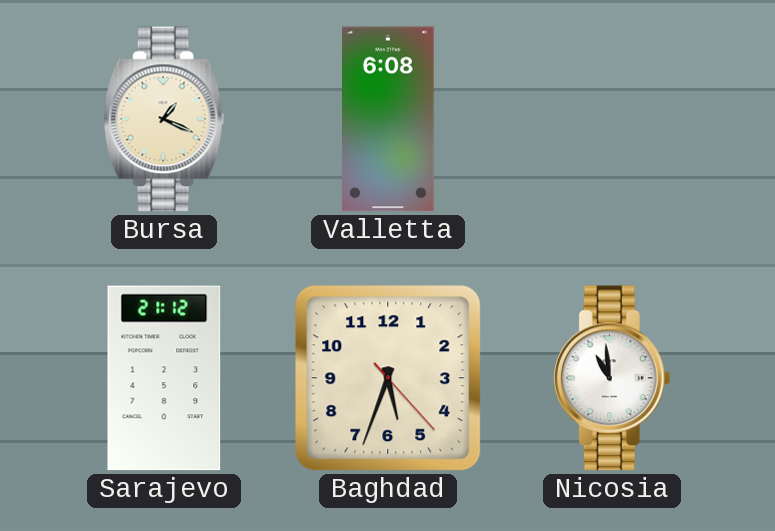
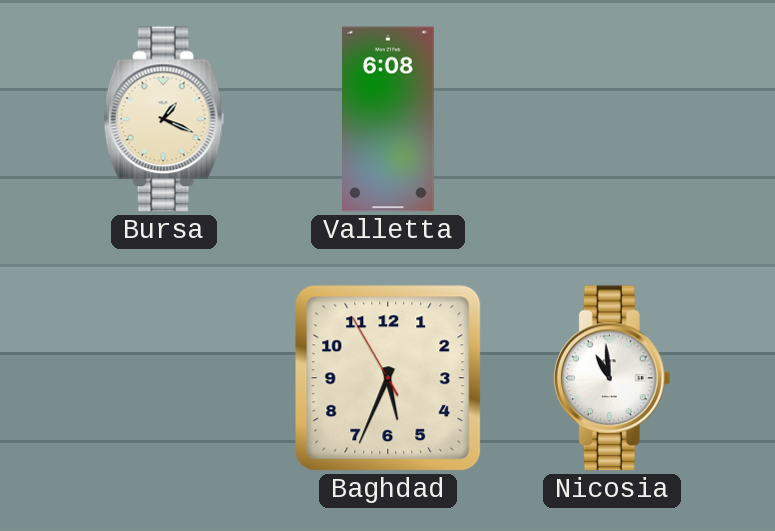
Sarajevo: 21:12 -> none
Baghdad: 5:33:23 -> 5:33:55
